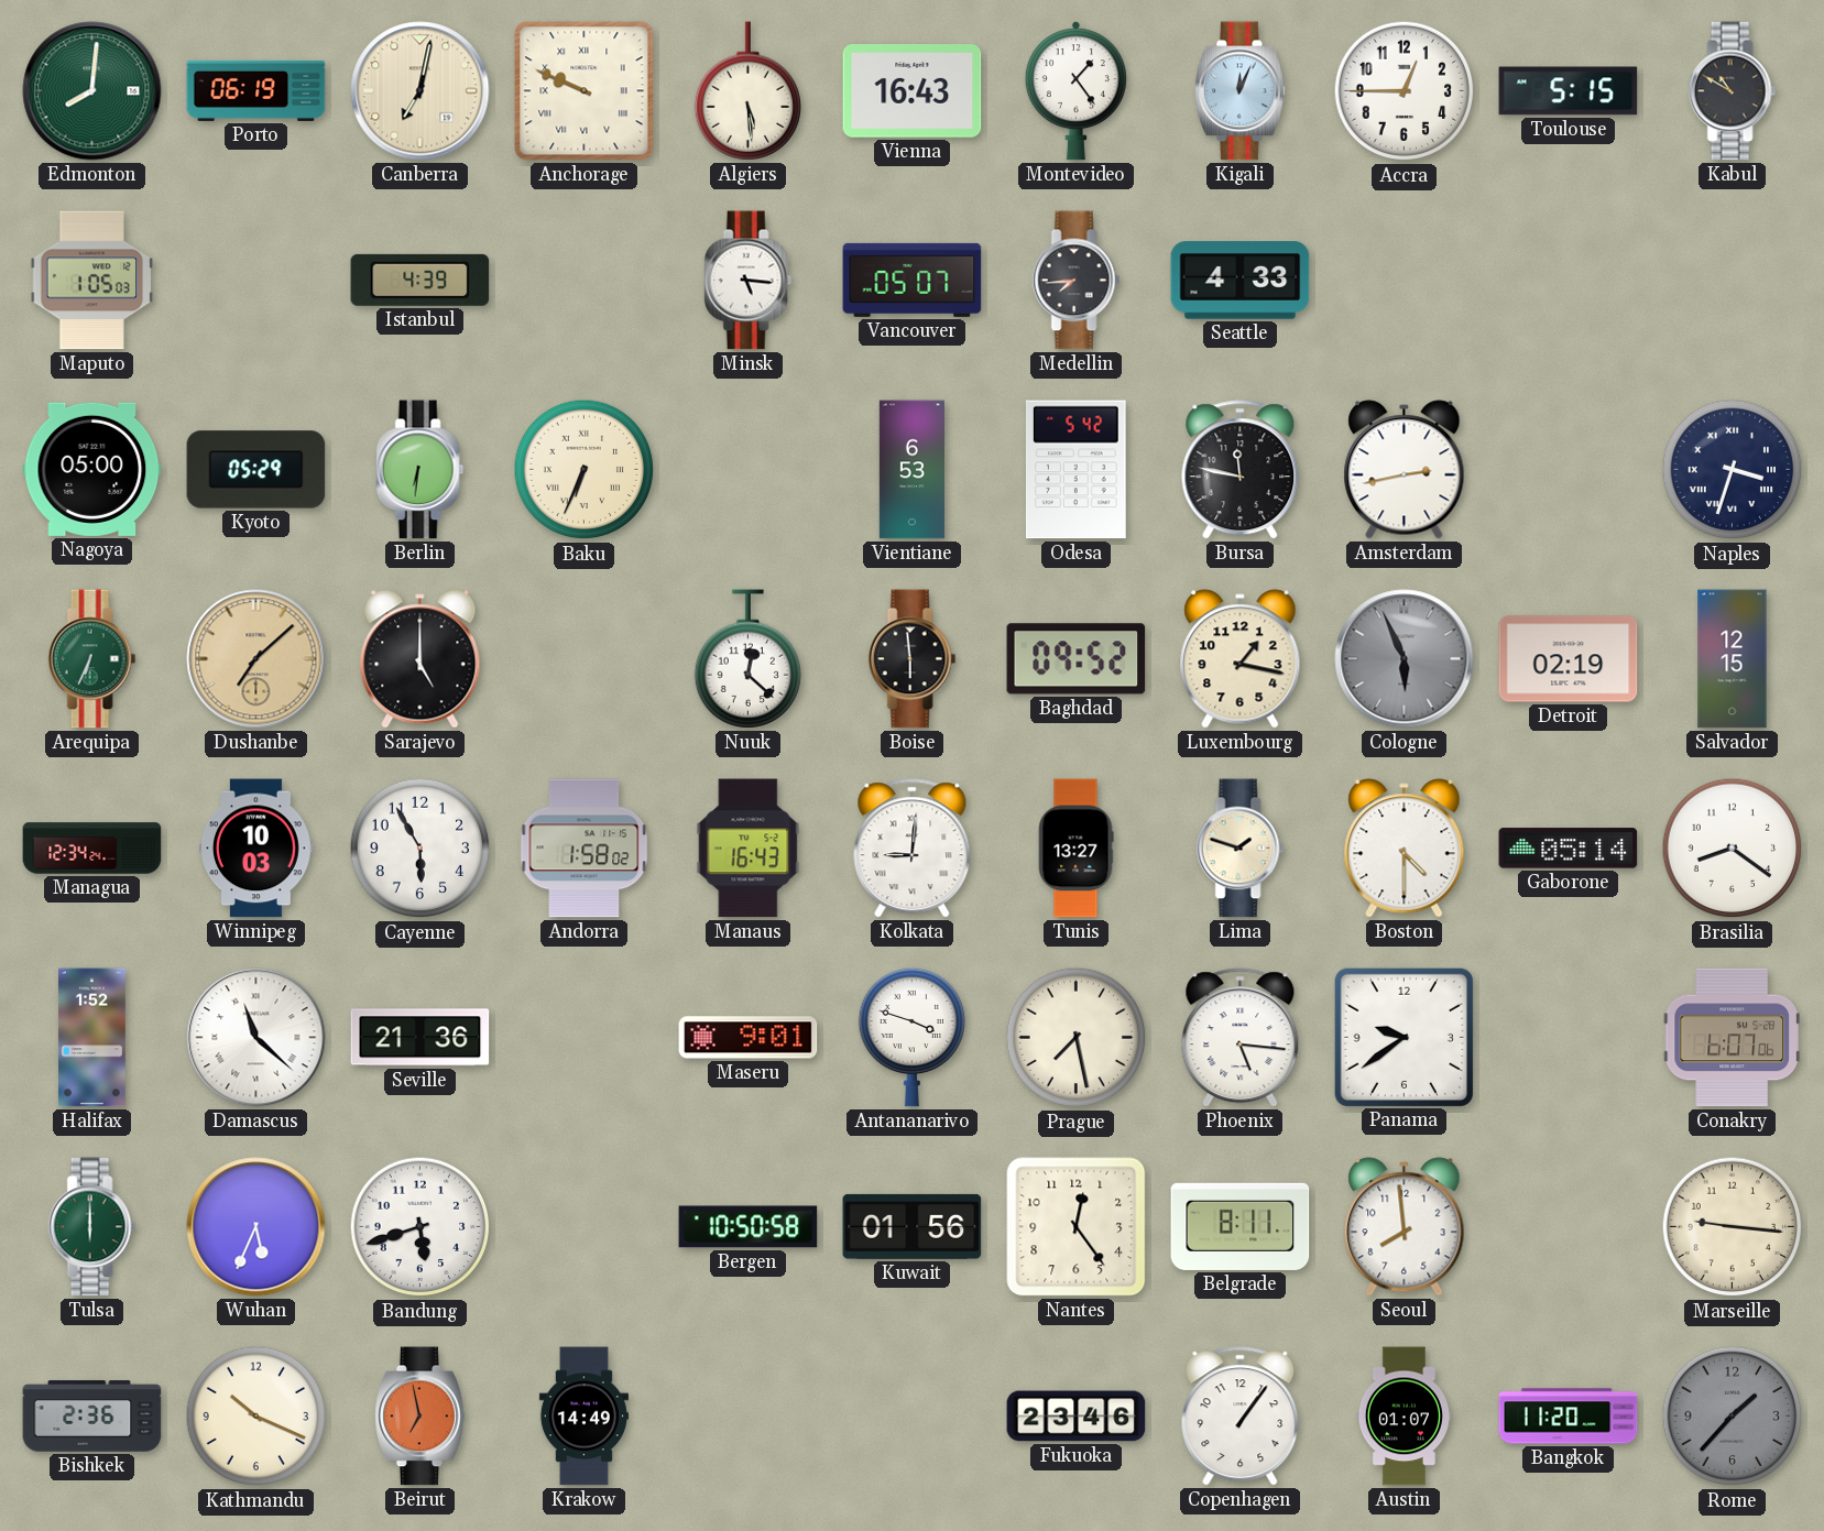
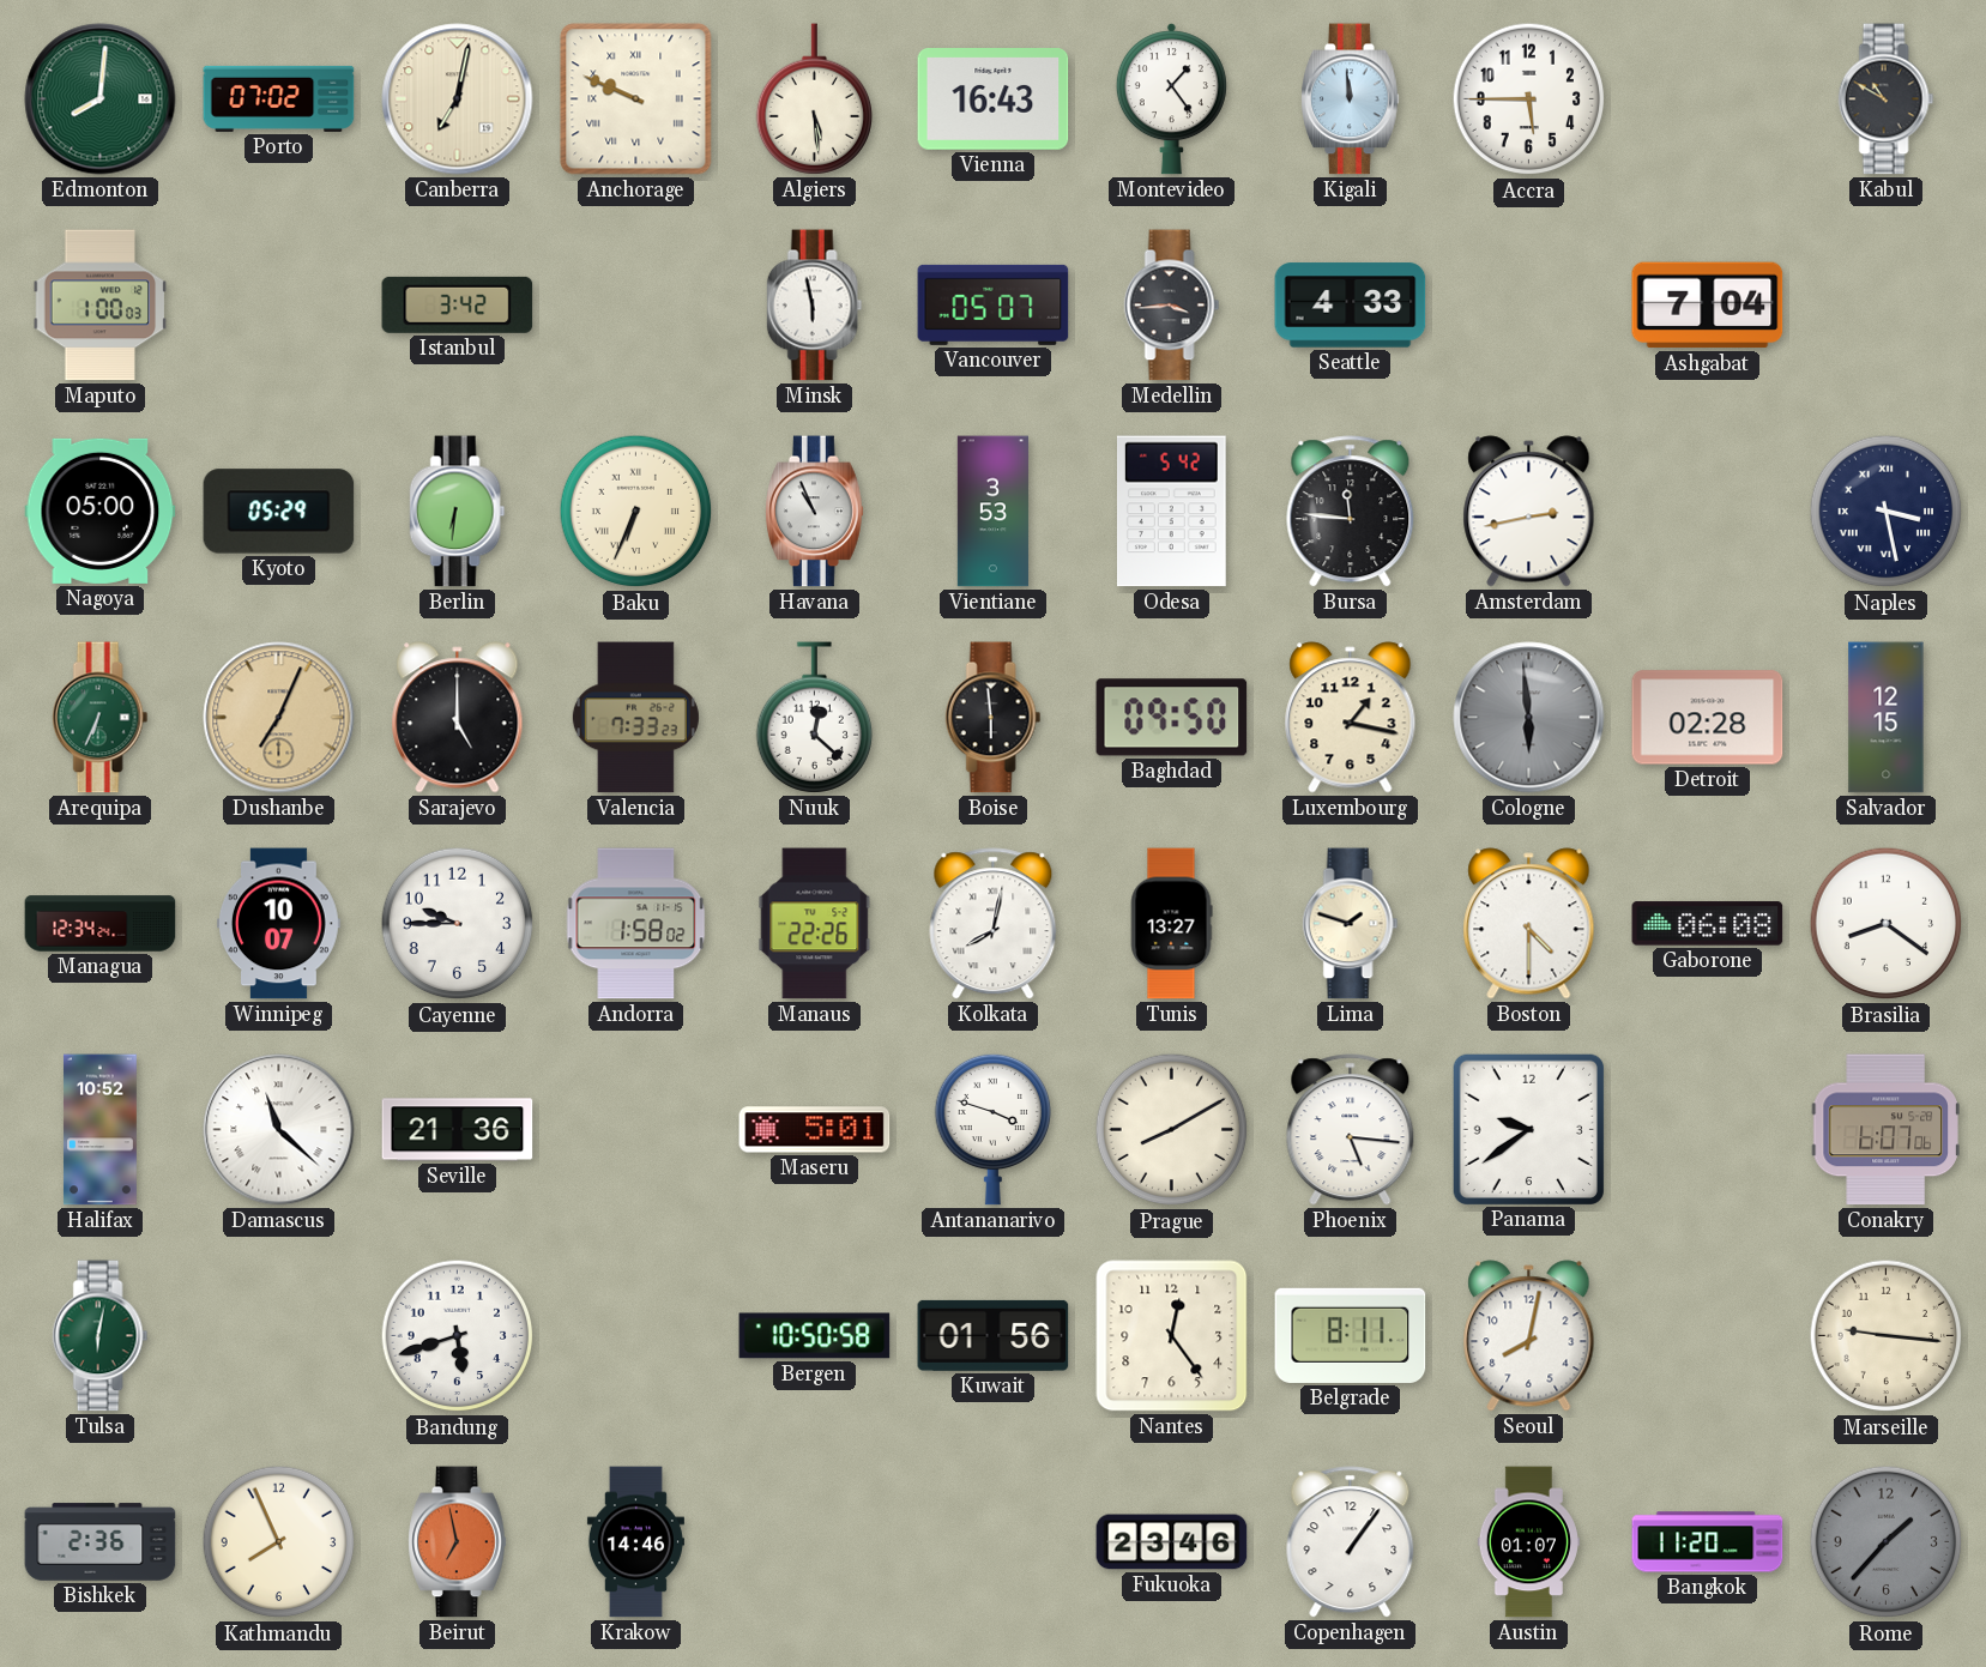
Porto: 06:19 -> 07:02
Kigali: 12:04 -> 11:59
Accra: 12:45 -> 5:45
Toulouse: 5:15 -> none
Maputo: 1:05 -> 1:00
Istanbul: 4:39 -> 3:42
Minsk: 5:16 -> 5:58
Medellin: 7:44 -> 3:44
Ashgabat: none -> 7:04
Havana: none -> 10:56
Vientiane: 6:53 -> 3:53
Bursa: 11:47 -> 11:46
Naples: 3:33 -> 3:28
Dushanbe: 7:08 -> 7:04
Valencia: none -> 7:33
Baghdad: 09:52 -> 09:50
Cologne: 5:56 -> 5:59
Detroit: 02:19 -> 02:28
Winnipeg: 10:03 -> 10:07
Cayenne: 5:55 -> 9:45
Manaus: 16:43 -> 22:26
Kolkata: 9:01 -> 8:02
Gaborone: 05:14 -> 06:08
Halifax: 1:52 -> 10:52
Maseru: 9:01 -> 5:01
Prague: 7:28 -> 8:10
Tulsa: 6:00 -> 6:02
Wuhan: 5:34 -> none
Seoul: 7:59 -> 8:02
Kathmandu: 10:19 -> 7:56
Krakow: 14:49 -> 14:46
